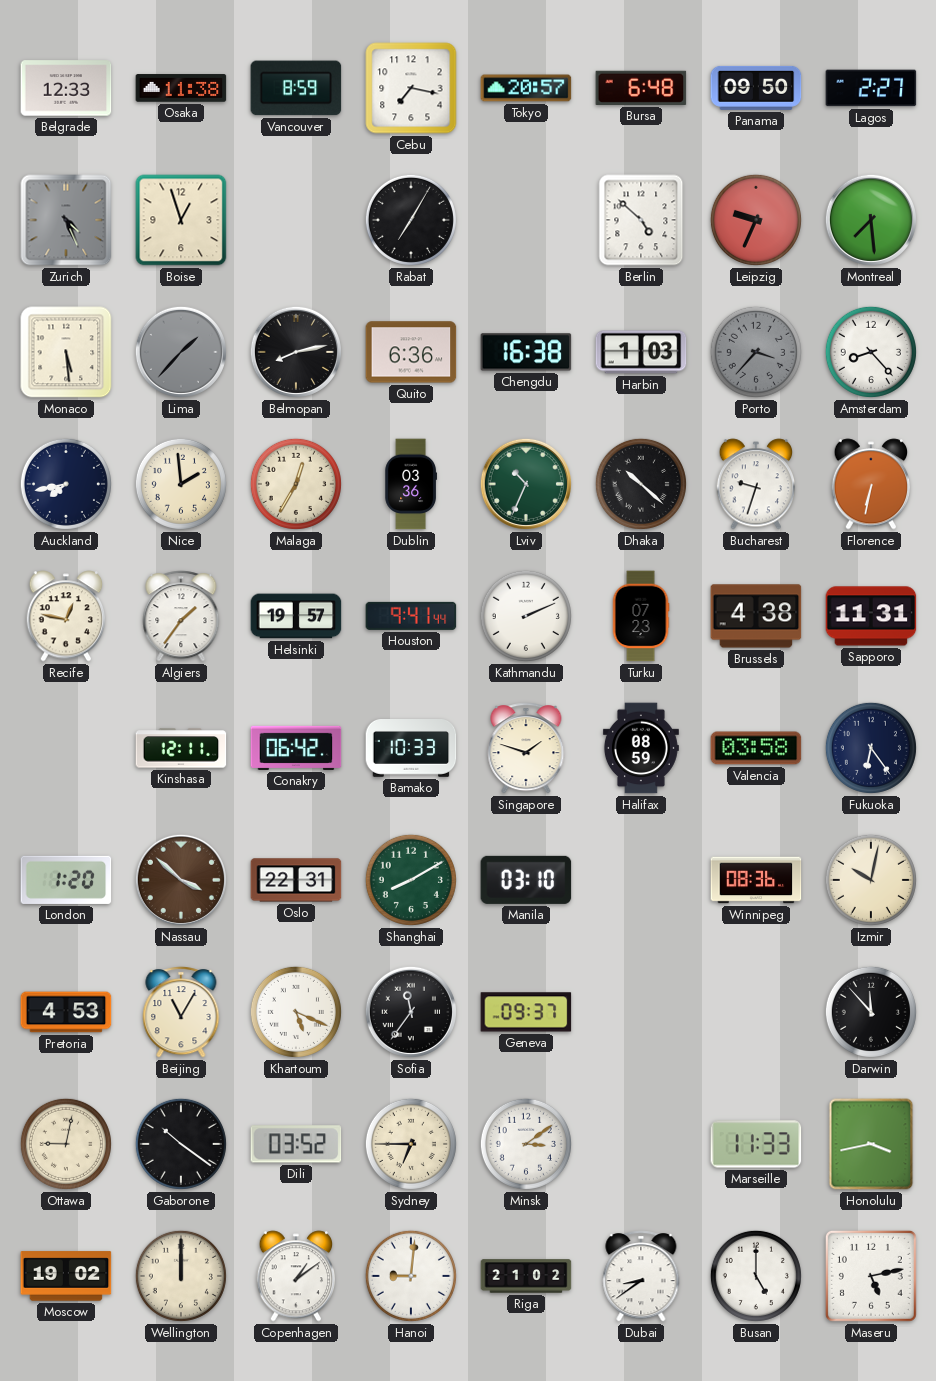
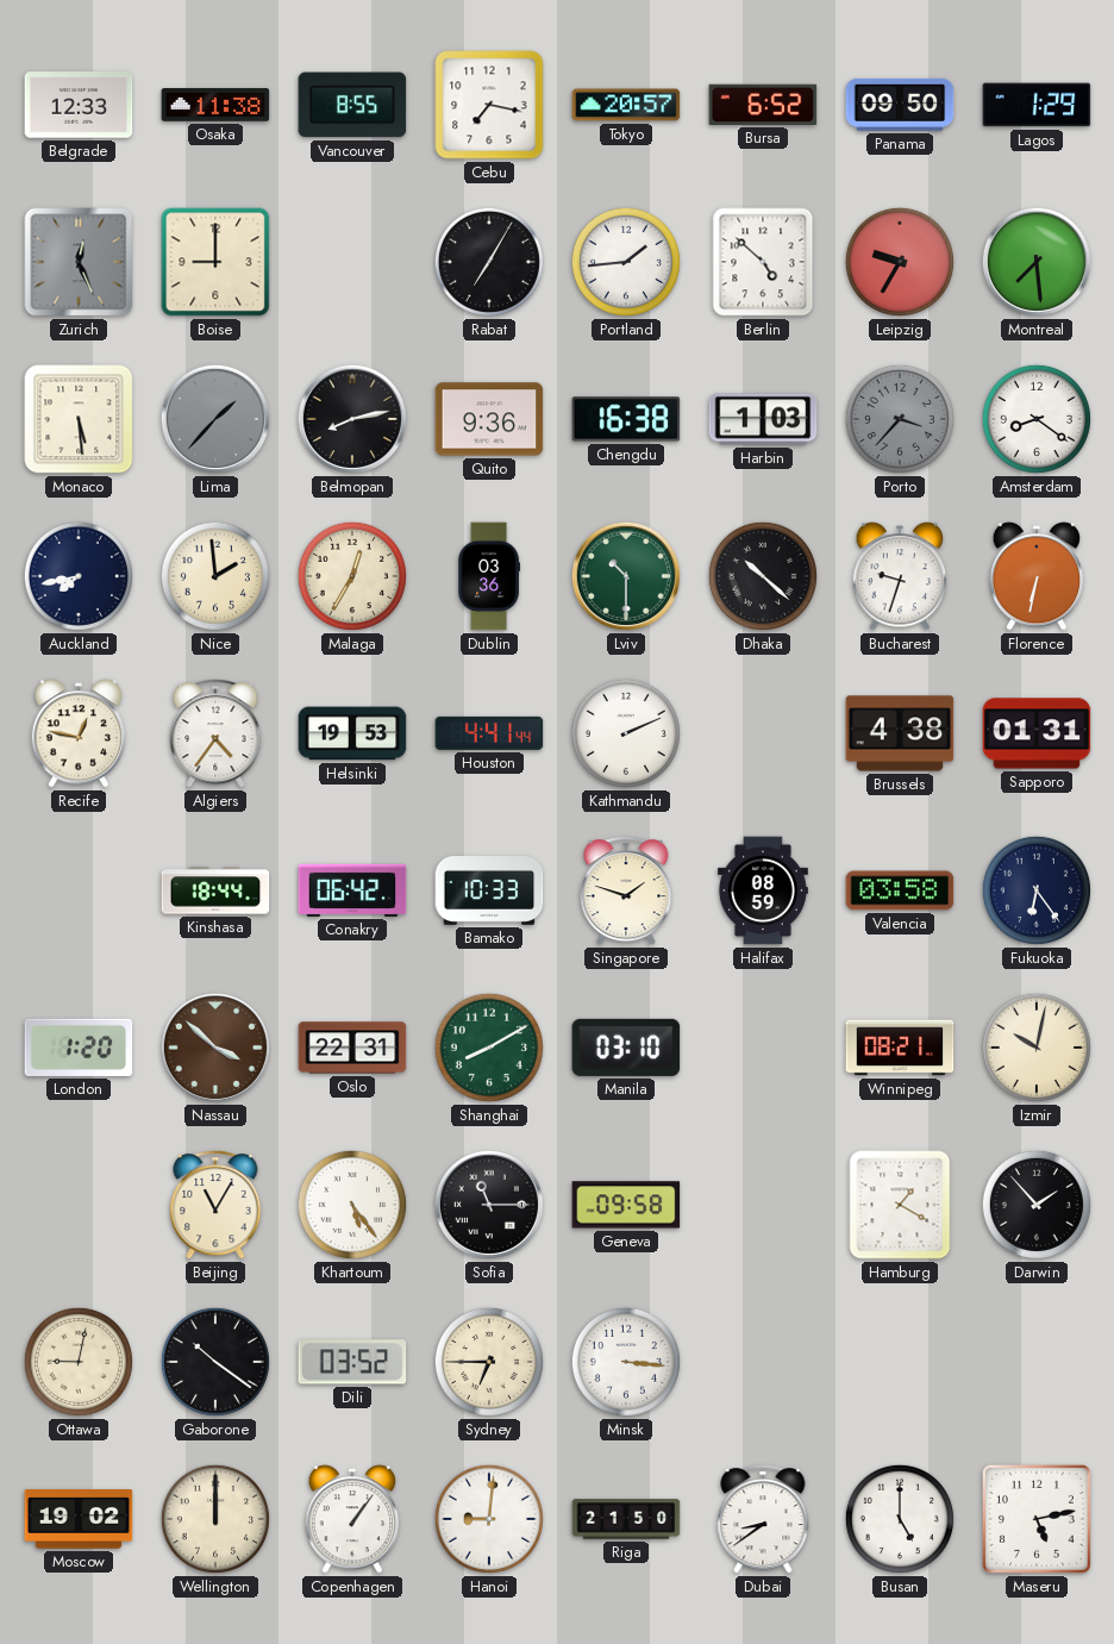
Vancouver: 8:59 -> 8:55
Bursa: 6:48 -> 6:52
Lagos: 2:27 -> 1:29
Zurich: 4:26 -> 12:26
Boise: 12:57 -> 9:00
Portland: none -> 1:44
Leipzig: 9:34 -> 9:35
Quito: 6:36 -> 9:36
Amsterdam: 8:23 -> 8:21
Lviv: 10:34 -> 10:30
Algiers: 1:36 -> 4:36
Helsinki: 19:57 -> 19:53
Houston: 9:41 -> 4:41
Turku: 07:23 -> none
Sapporo: 11:31 -> 01:31
Kinshasa: 12:11 -> 18:44
Winnipeg: 08:36 -> 08:21
Pretoria: 4:53 -> none
Khartoum: 5:19 -> 5:24
Sofia: 11:36 -> 11:15
Geneva: 09:37 -> 09:58
Hamburg: none -> 1:20
Darwin: 11:53 -> 1:53
Minsk: 3:09 -> 3:16
Marseille: 11:33 -> none
Honolulu: 3:43 -> none
Copenhagen: 1:09 -> 1:06
Riga: 21:02 -> 21:50
